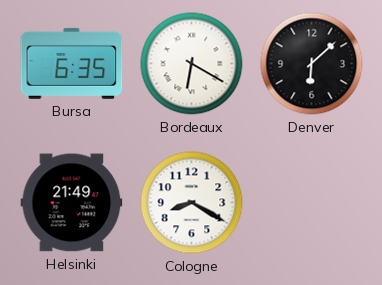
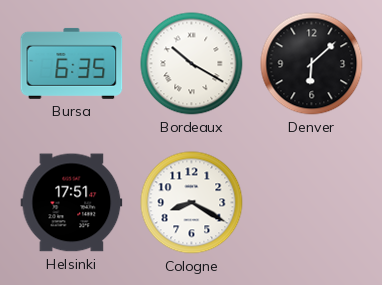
Bordeaux: 6:20 -> 10:20
Helsinki: 21:49 -> 17:51
